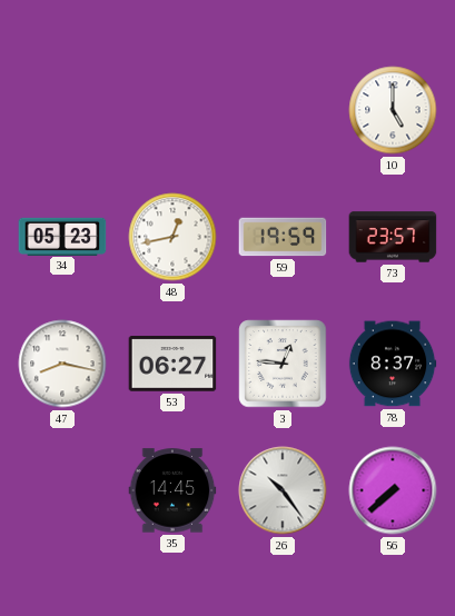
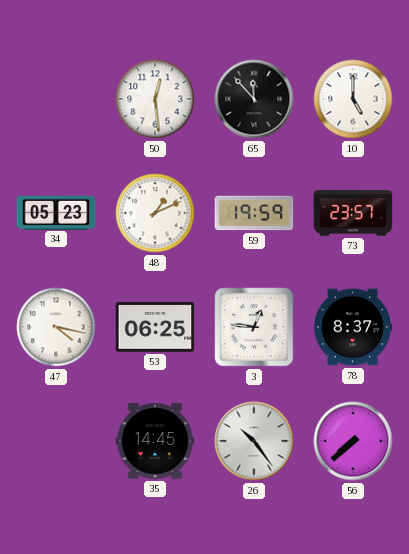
50: none -> 12:29
65: none -> 11:53
48: 12:43 -> 1:11
47: 8:17 -> 4:17
53: 06:27 -> 06:25
